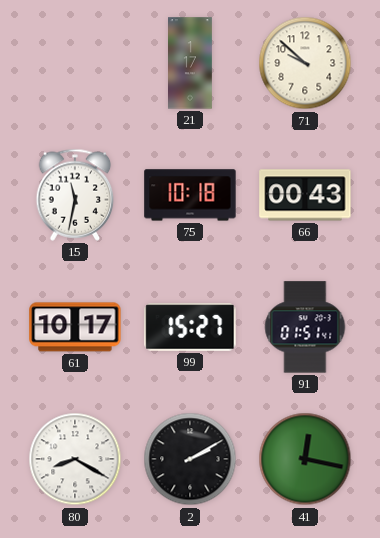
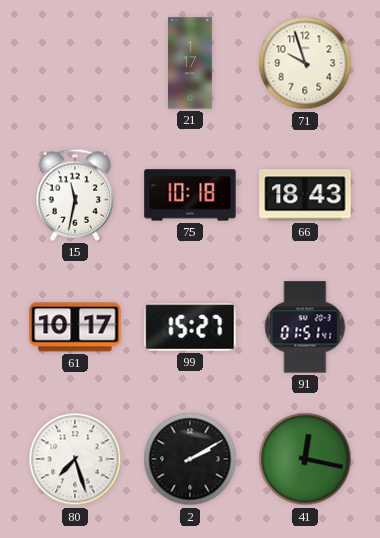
71: 9:52 -> 9:57
66: 00:43 -> 18:43
80: 8:20 -> 7:27
